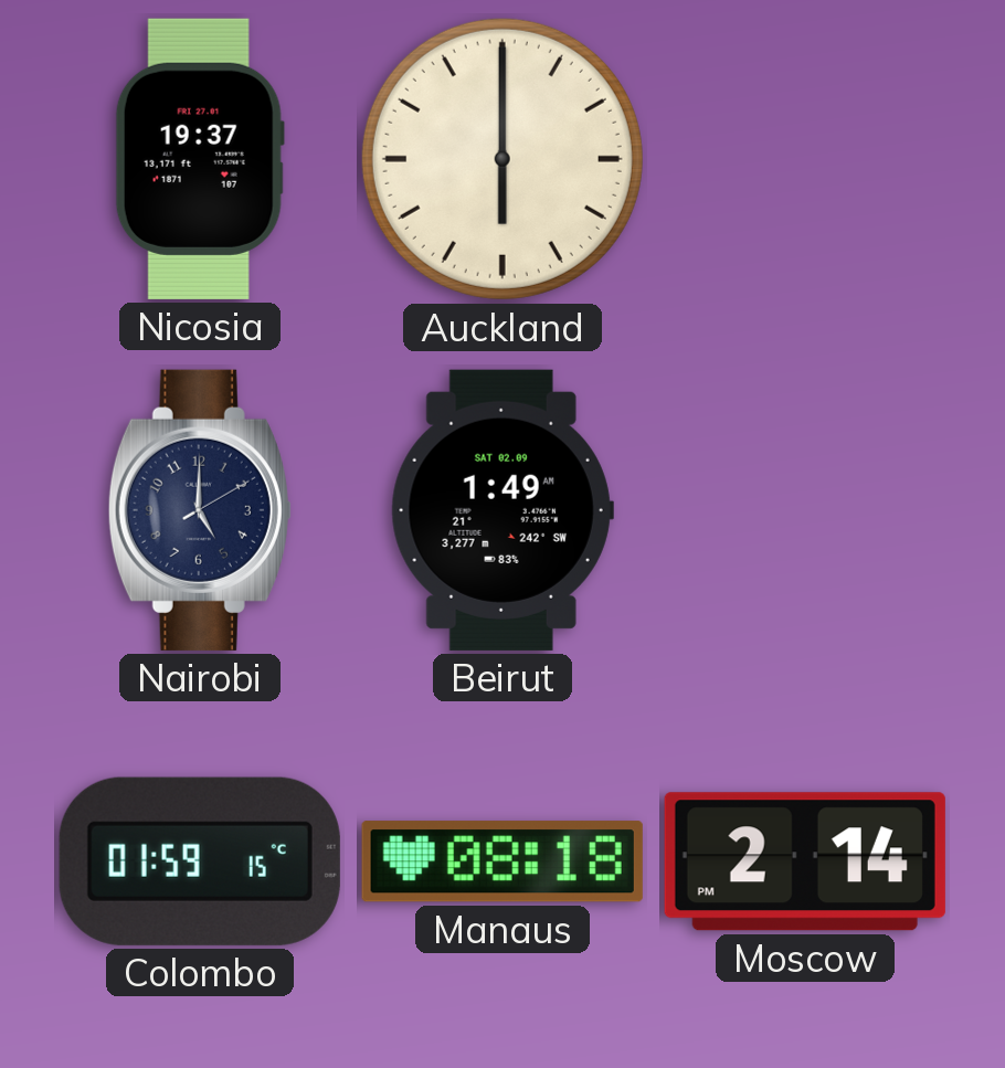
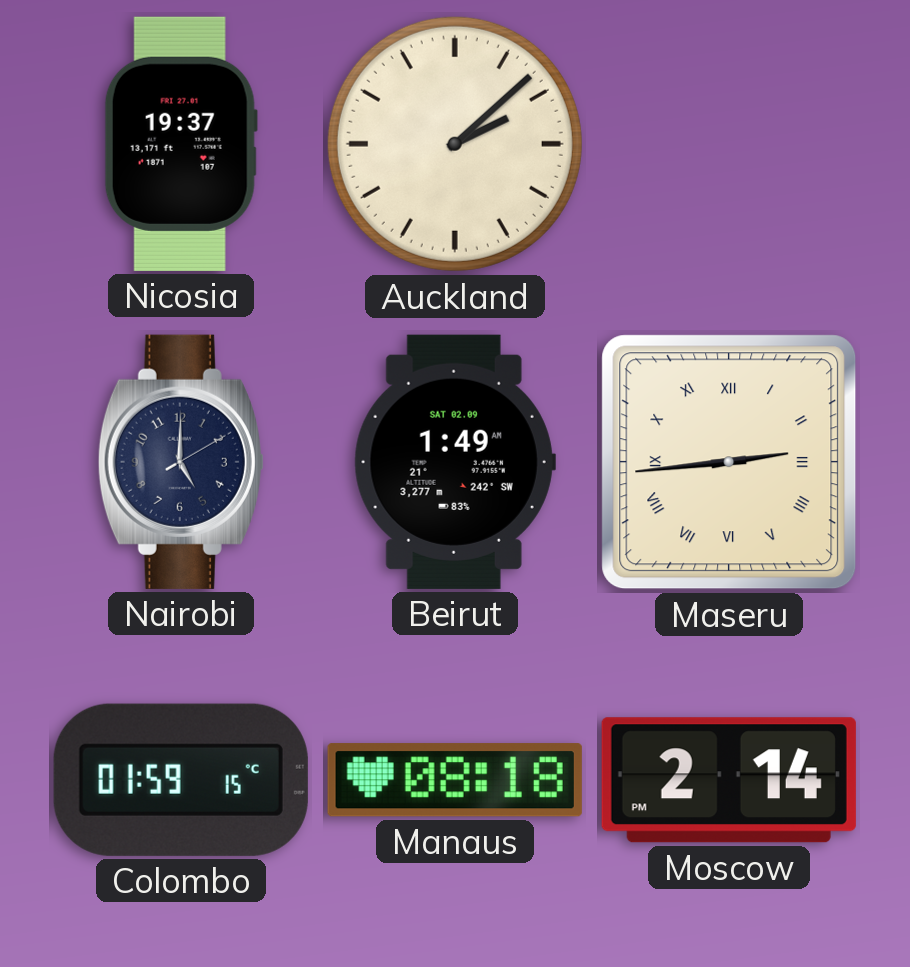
Auckland: 6:00 -> 2:08
Maseru: none -> 2:44
